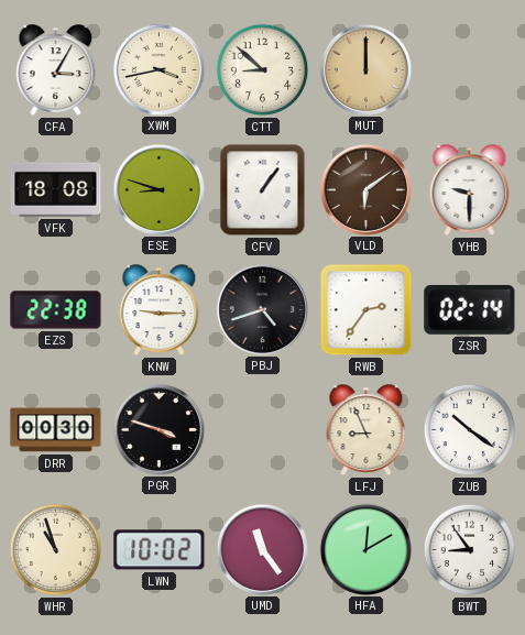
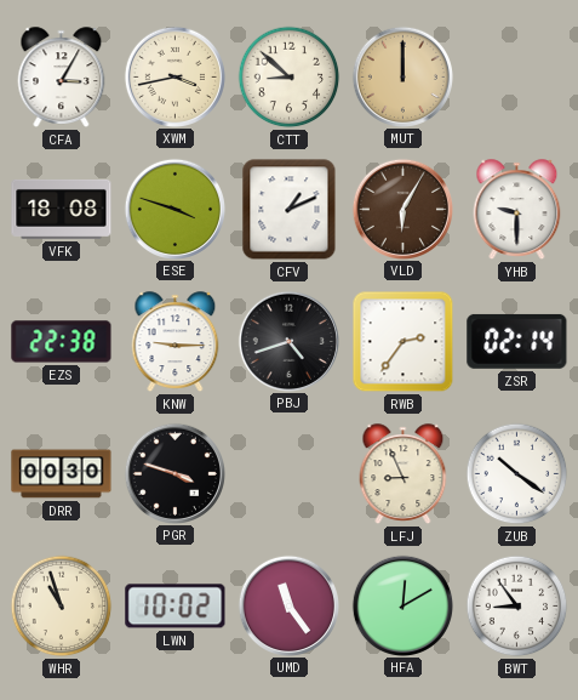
ESE: 8:48 -> 3:48
CFV: 1:06 -> 1:11
VLD: 6:09 -> 6:05
